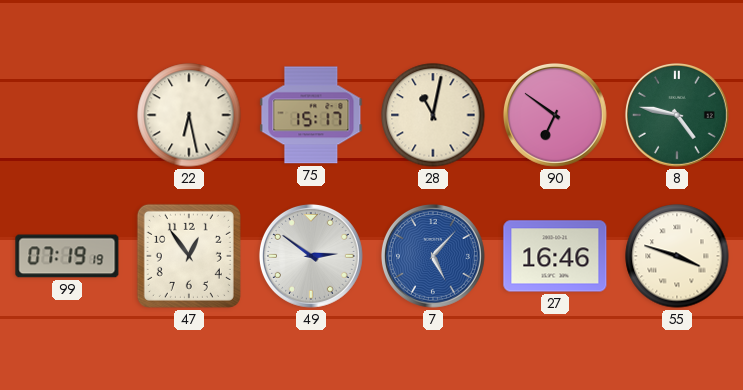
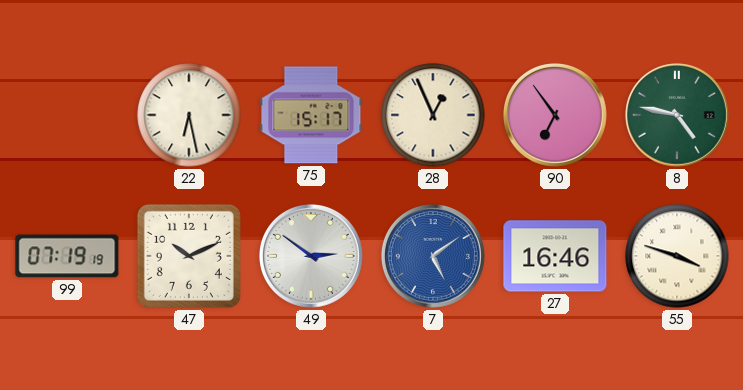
28: 11:02 -> 12:56
90: 6:51 -> 6:54
47: 12:54 -> 10:11
7: 5:07 -> 5:09
